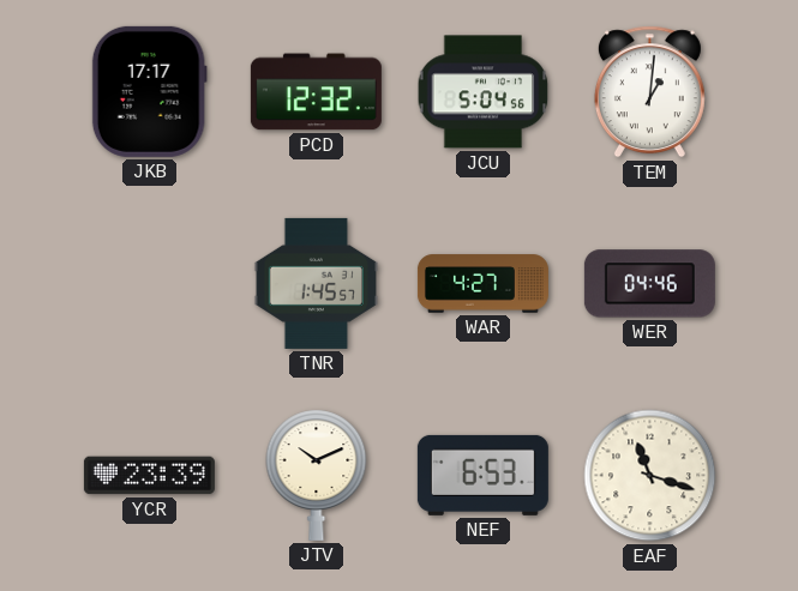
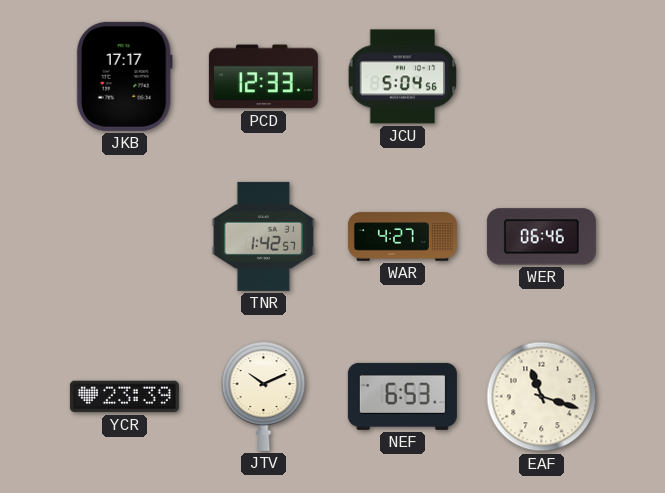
PCD: 12:32 -> 12:33
TEM: 1:01 -> none
TNR: 1:45 -> 1:42
WER: 04:46 -> 06:46
